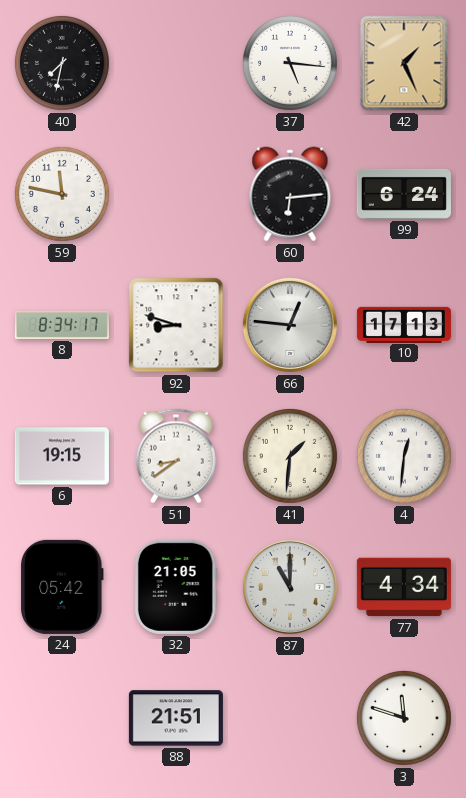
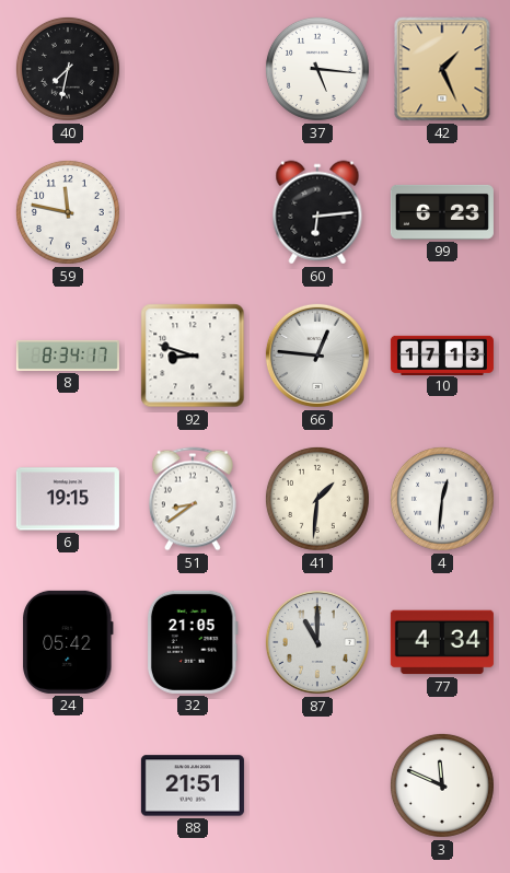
99: 6:24 -> 6:23
3: 11:48 -> 11:49
